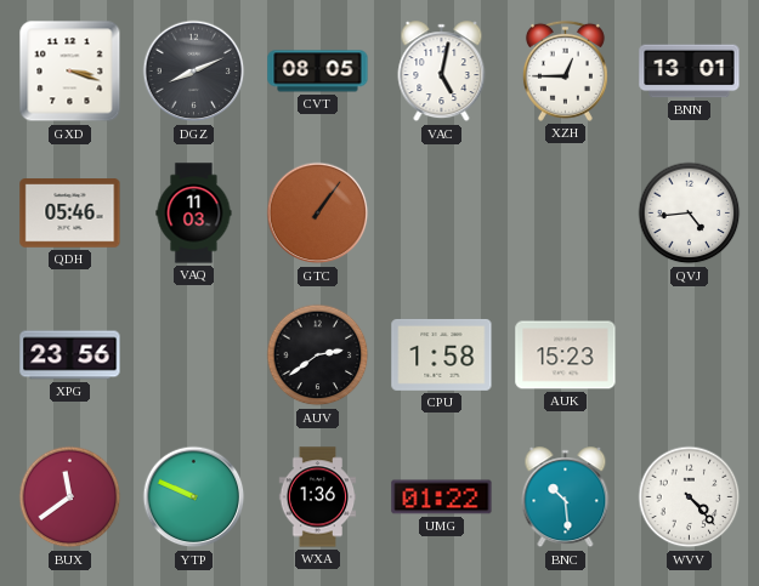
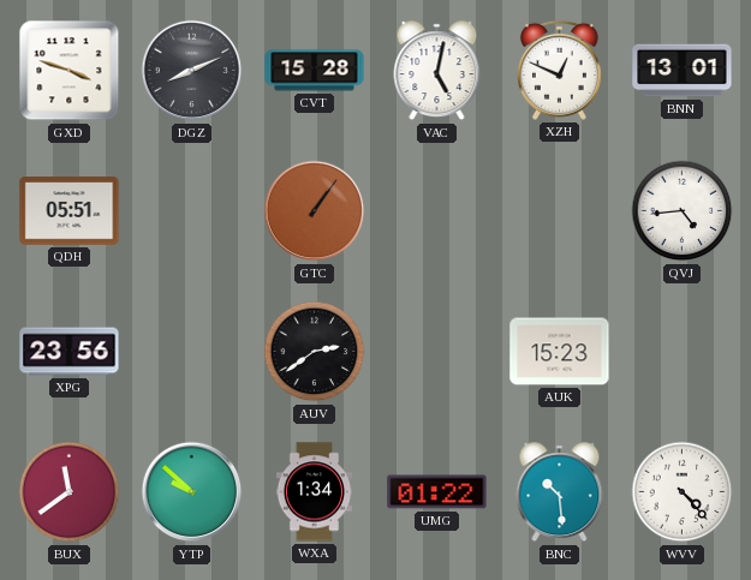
GXD: 3:18 -> 3:48
CVT: 08:05 -> 15:28
XZH: 12:45 -> 12:49
QDH: 05:46 -> 05:51
VAQ: 11:03 -> none
CPU: 1:58 -> none
YTP: 9:49 -> 9:52
WXA: 1:36 -> 1:34
